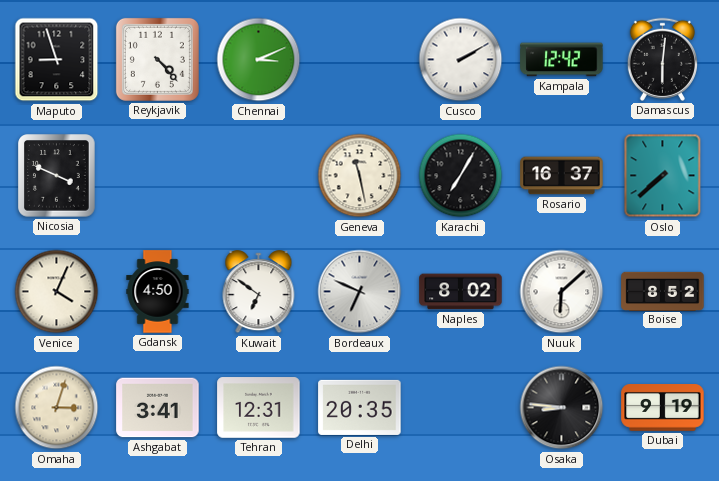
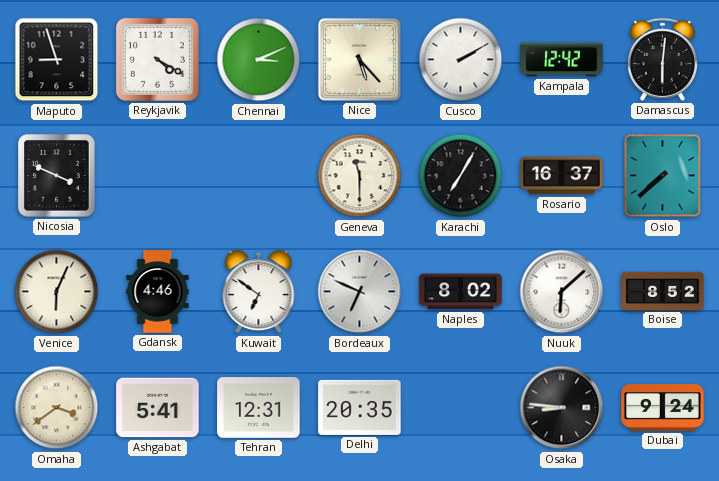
Reykjavik: 4:23 -> 4:20
Nice: none -> 5:23
Geneva: 11:28 -> 11:30
Venice: 4:04 -> 6:04
Gdansk: 4:50 -> 4:46
Omaha: 3:03 -> 3:39
Ashgabat: 3:41 -> 5:41
Dubai: 9:19 -> 9:24
